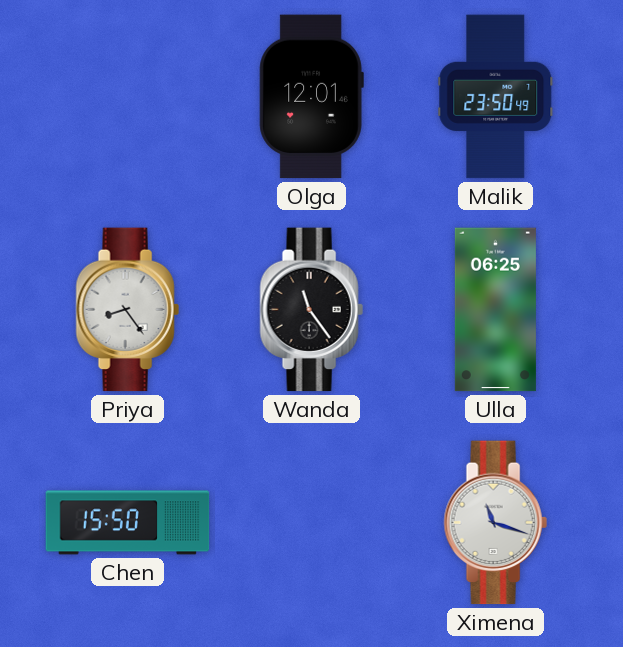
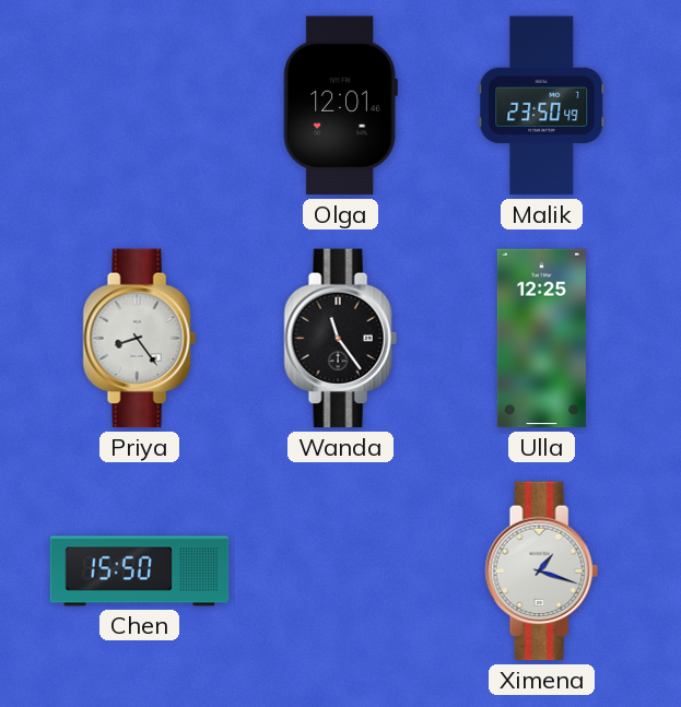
Ulla: 06:25 -> 12:25
Ximena: 11:18 -> 1:18
